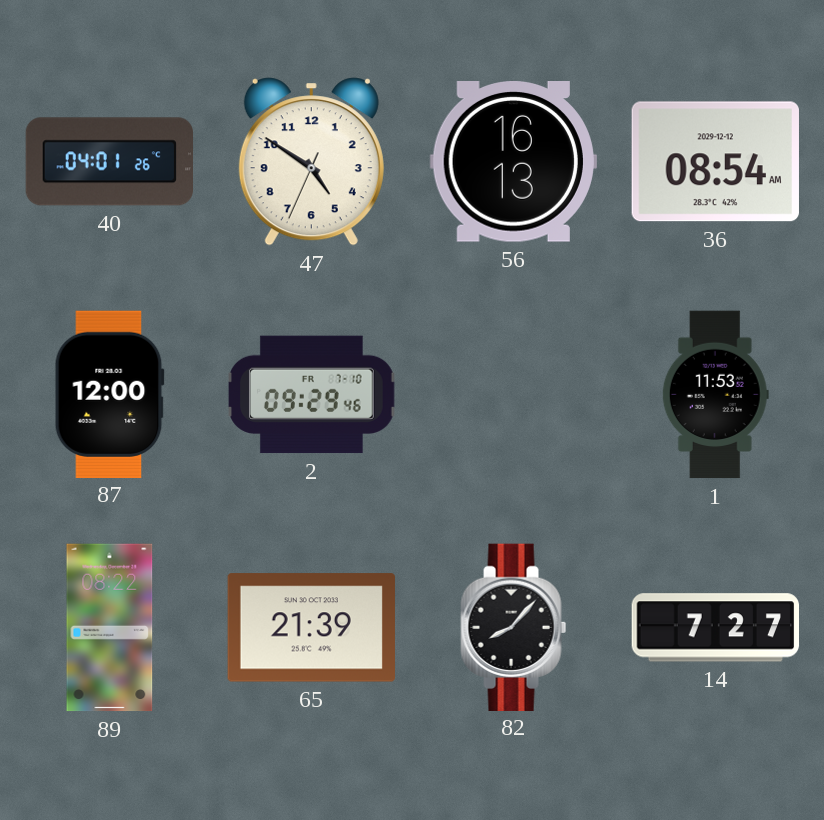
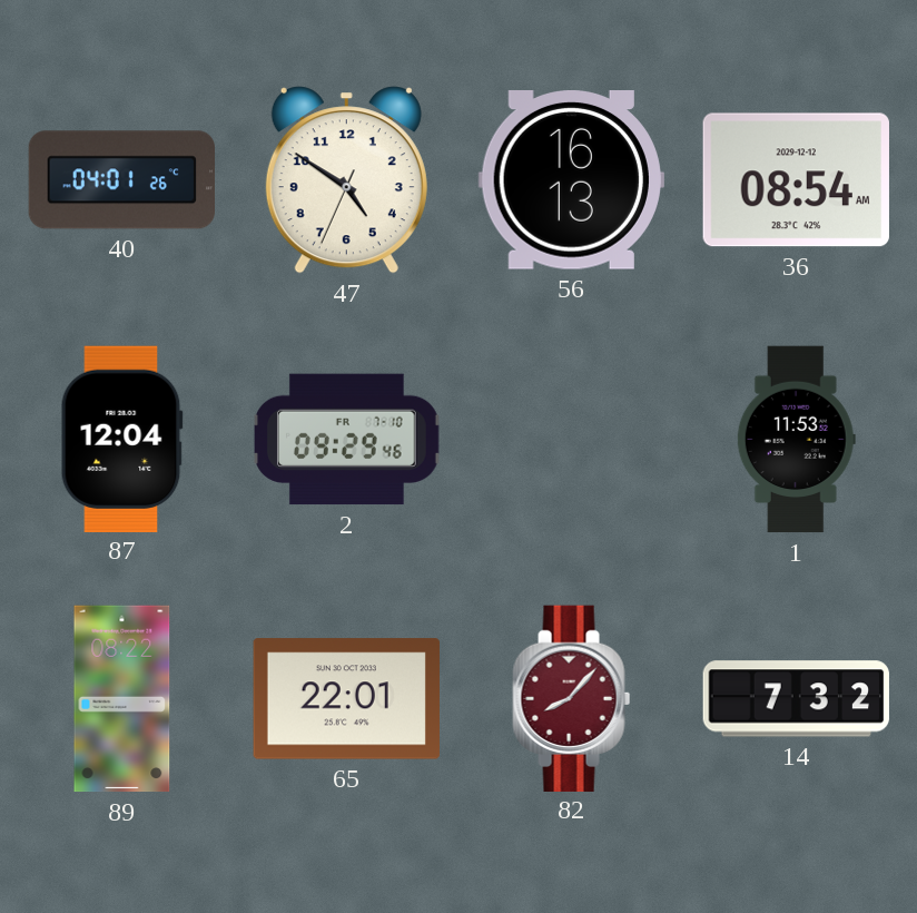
87: 12:00 -> 12:04
65: 21:39 -> 22:01
82 dial: black -> burgundy
14: 7:27 -> 7:32
